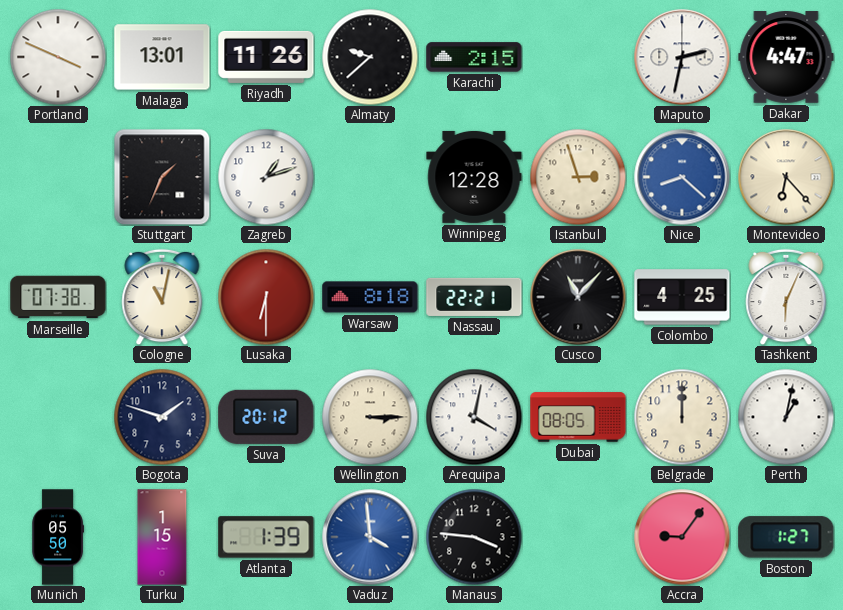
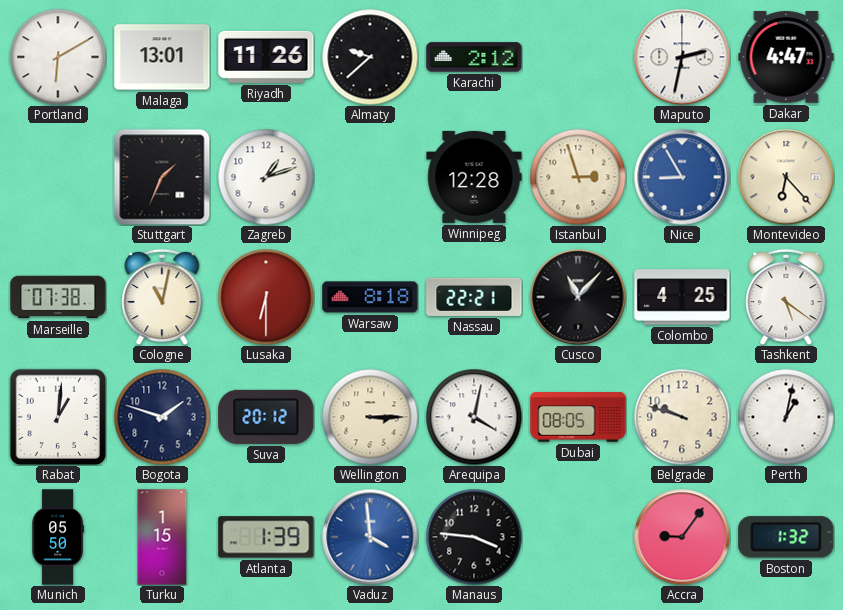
Portland: 3:49 -> 6:10
Karachi: 2:15 -> 2:12
Nice: 8:22 -> 8:55
Tashkent: 6:04 -> 5:21
Rabat: none -> 1:01
Belgrade: 12:00 -> 9:48
Boston: 1:27 -> 1:32
